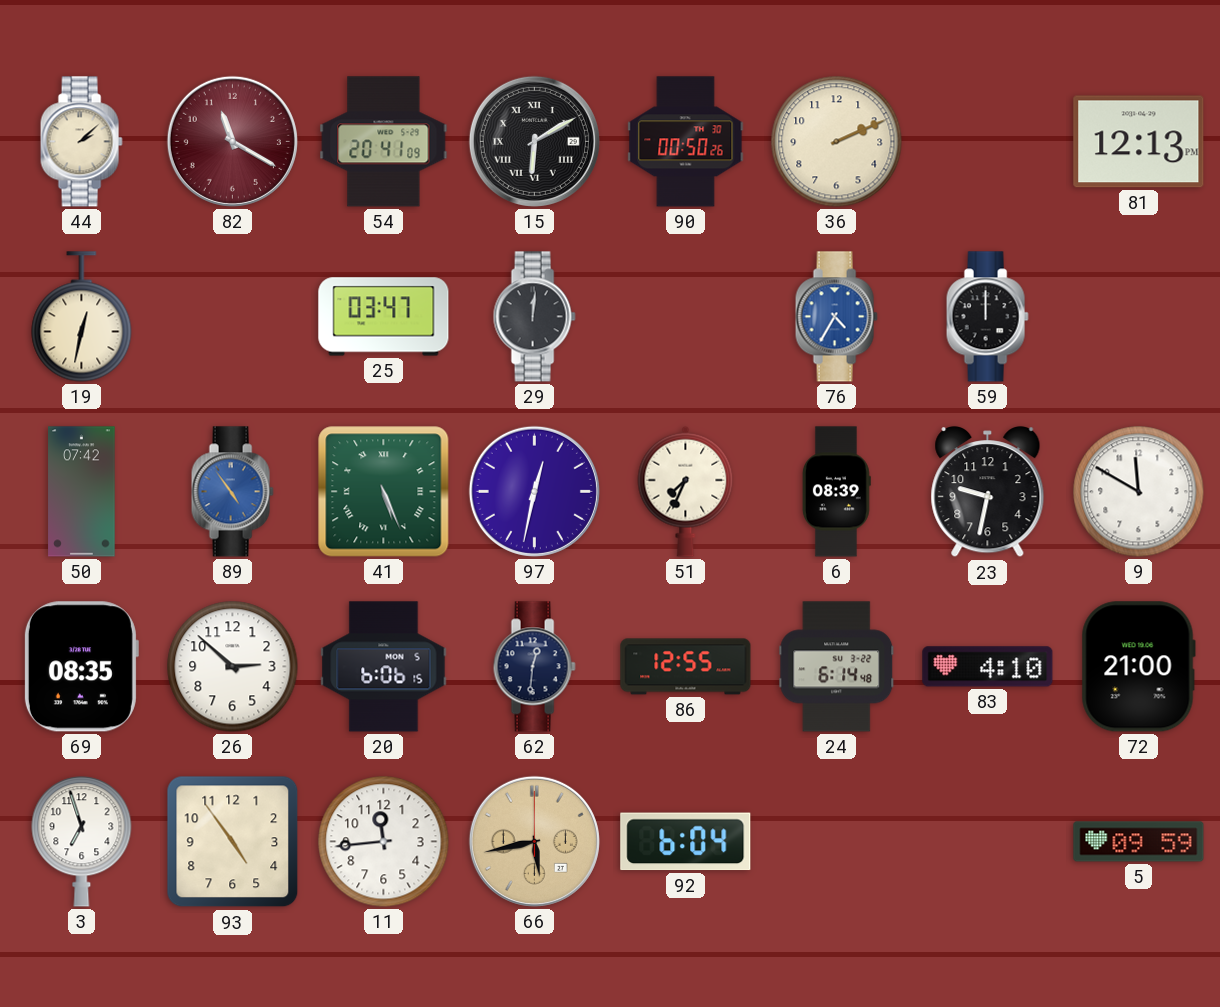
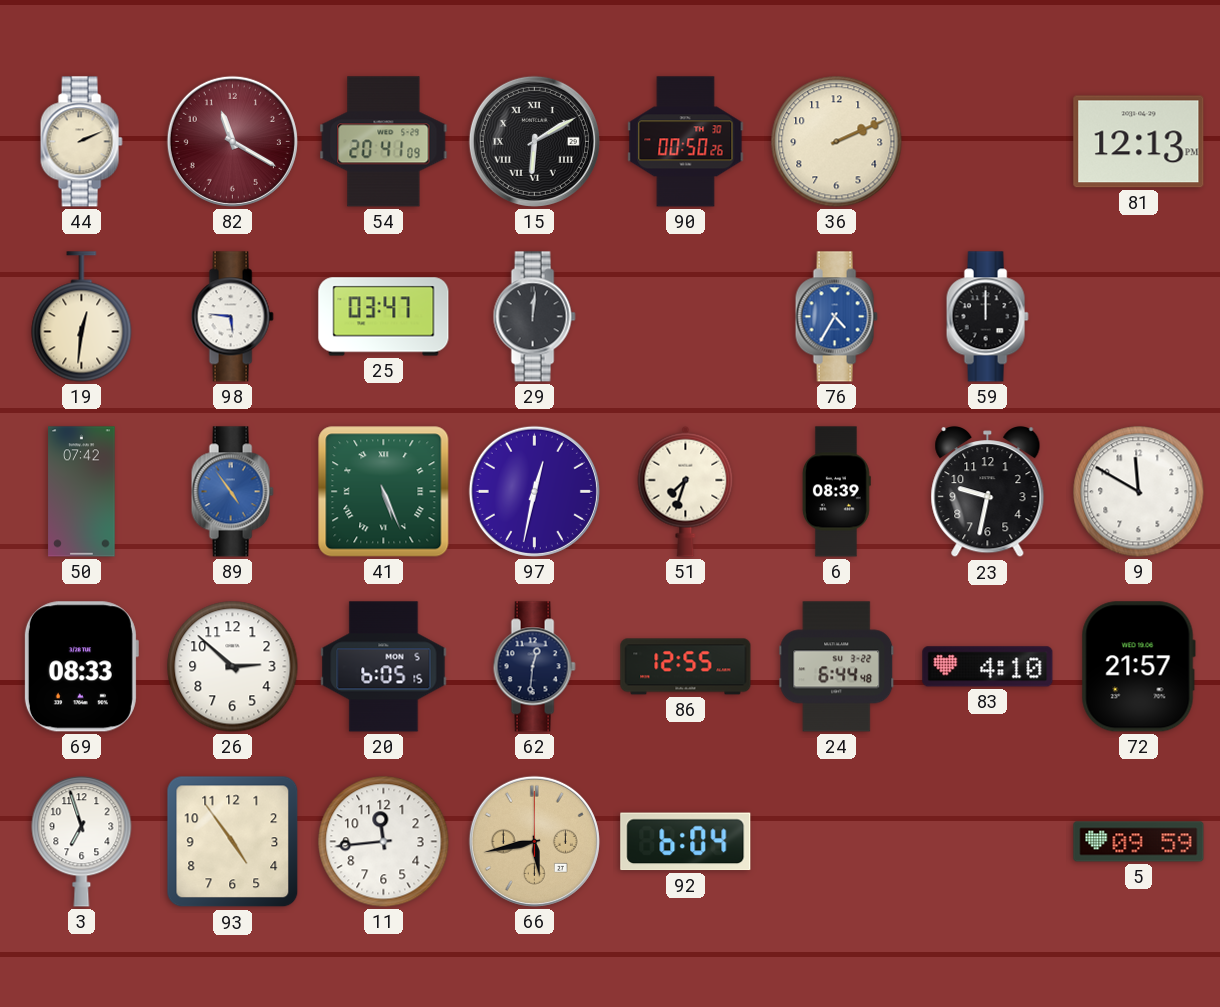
44: 2:08 -> 2:11
19: 12:32 -> 12:31
98: none -> 5:46
51: 7:34 -> 7:33
69: 08:35 -> 08:33
20: 6:06 -> 6:05
24: 6:14 -> 6:44
72: 21:00 -> 21:57
